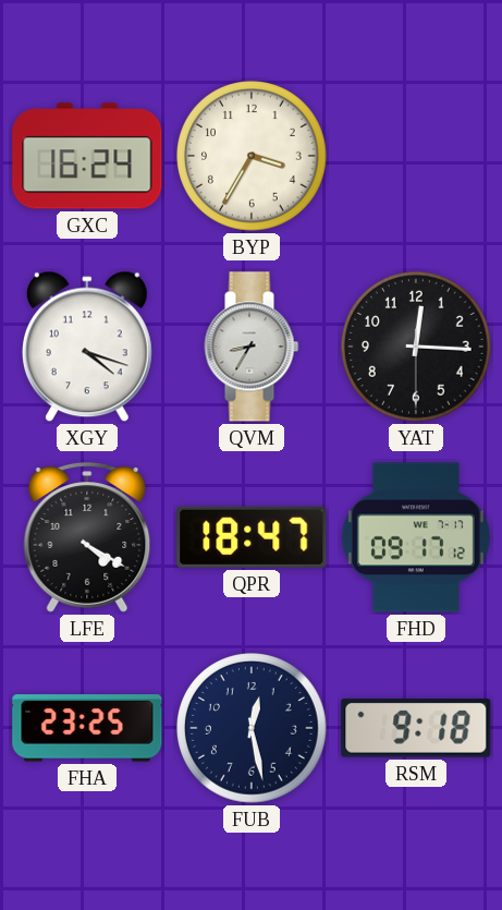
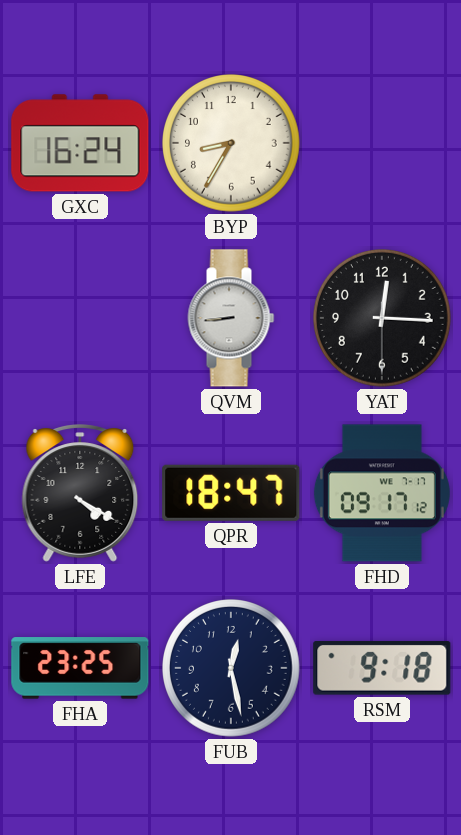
BYP: 3:35 -> 8:35
XGY: 4:18 -> none
QVM: 8:35 -> 8:44
